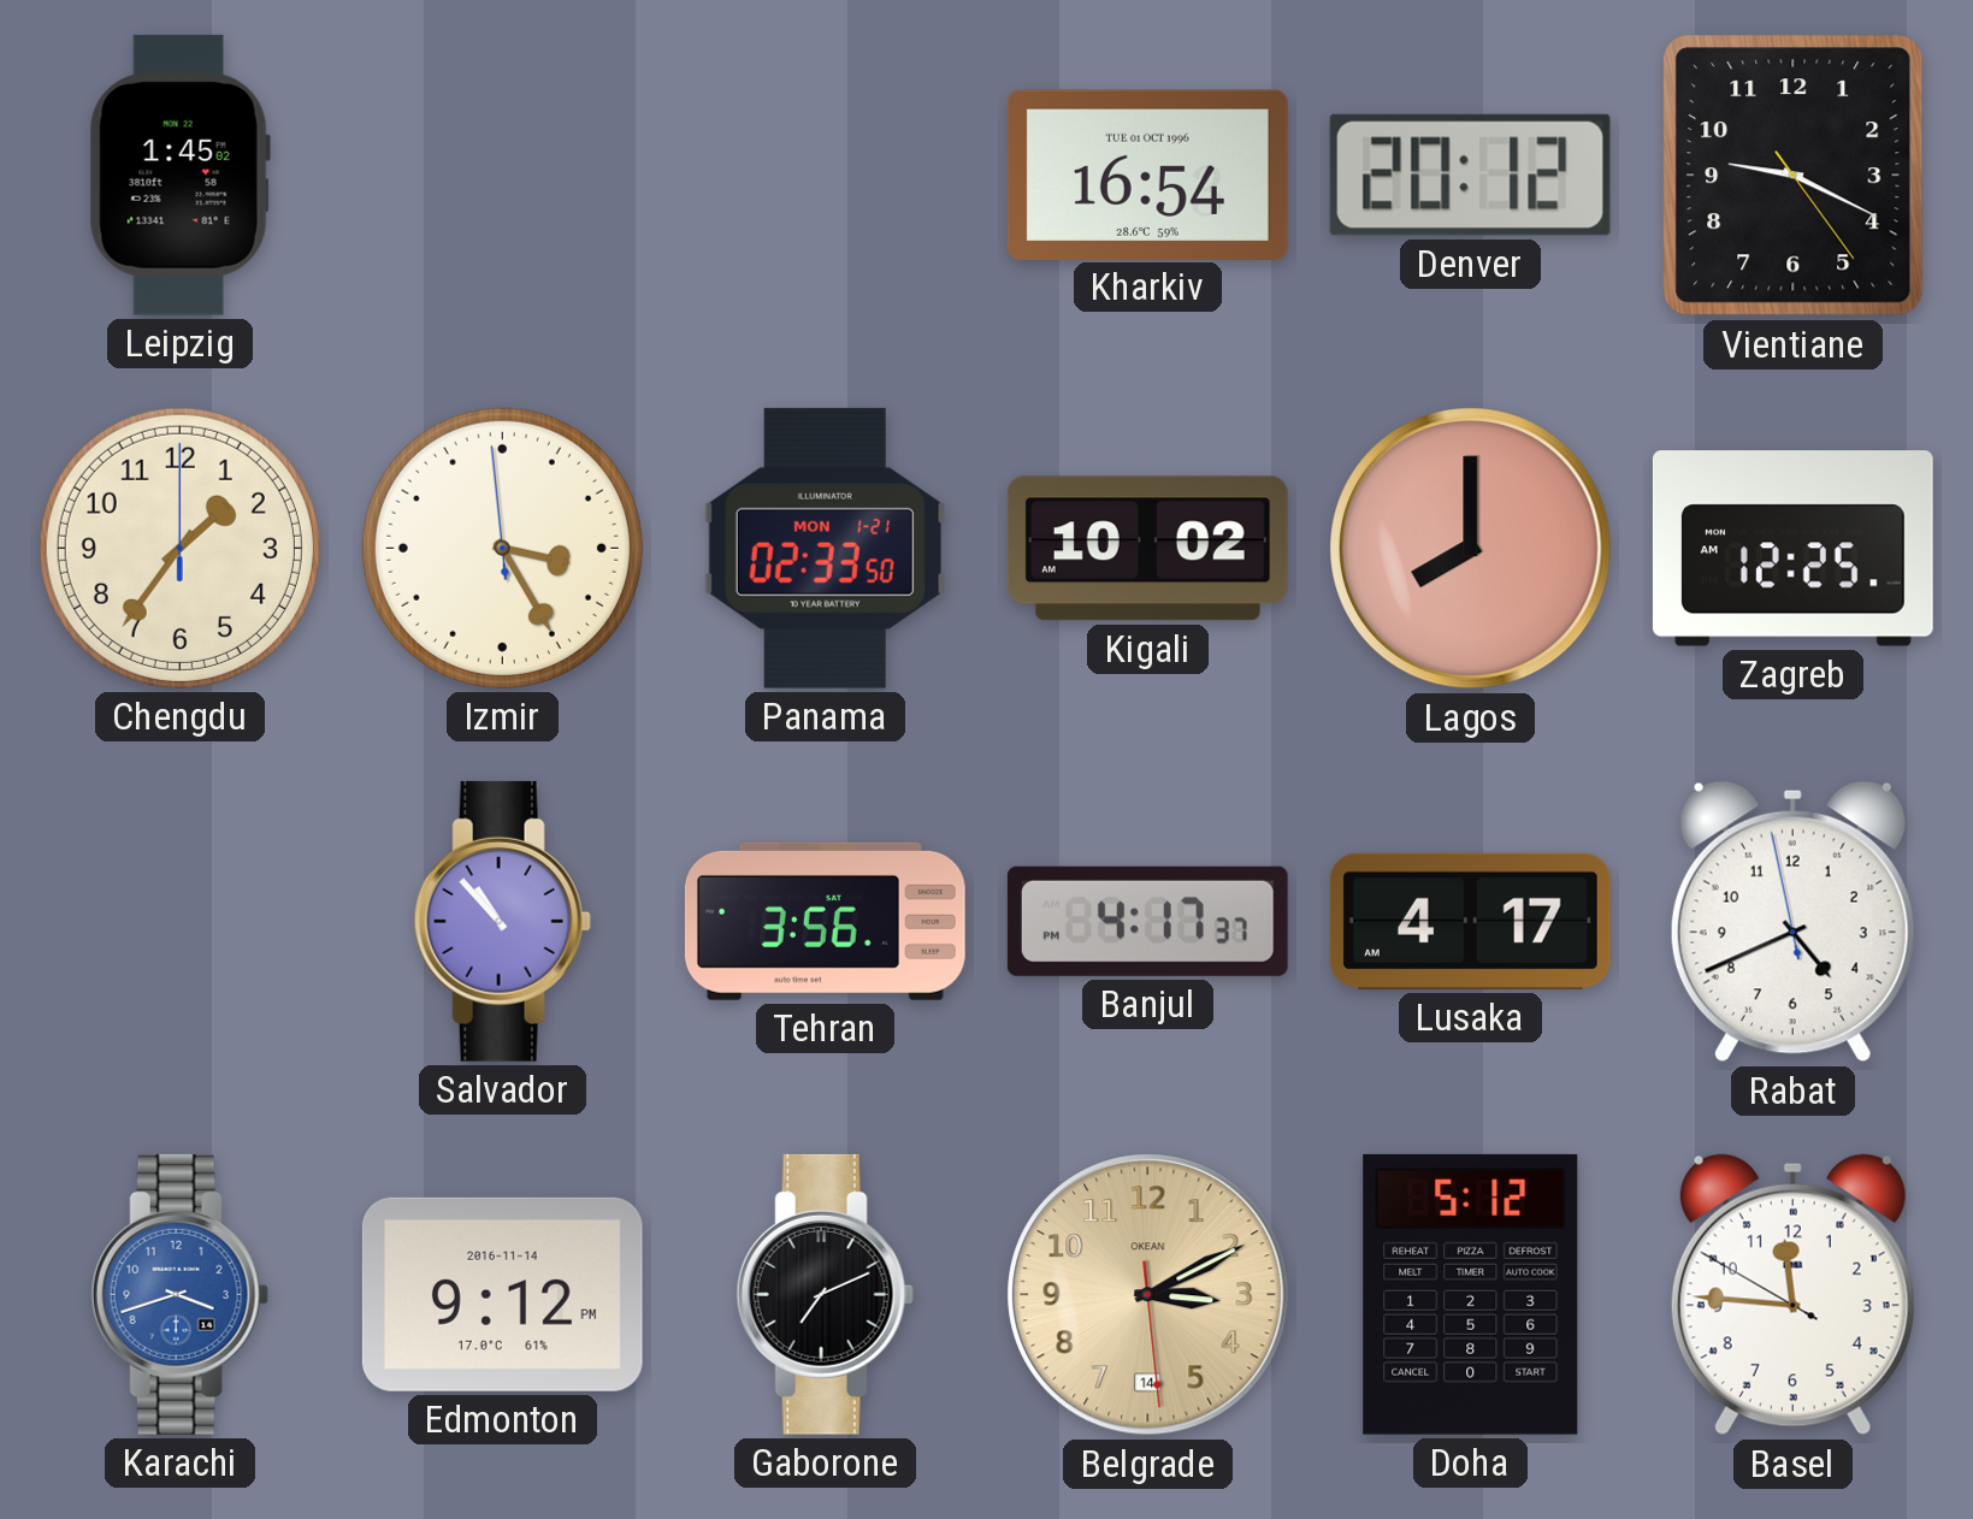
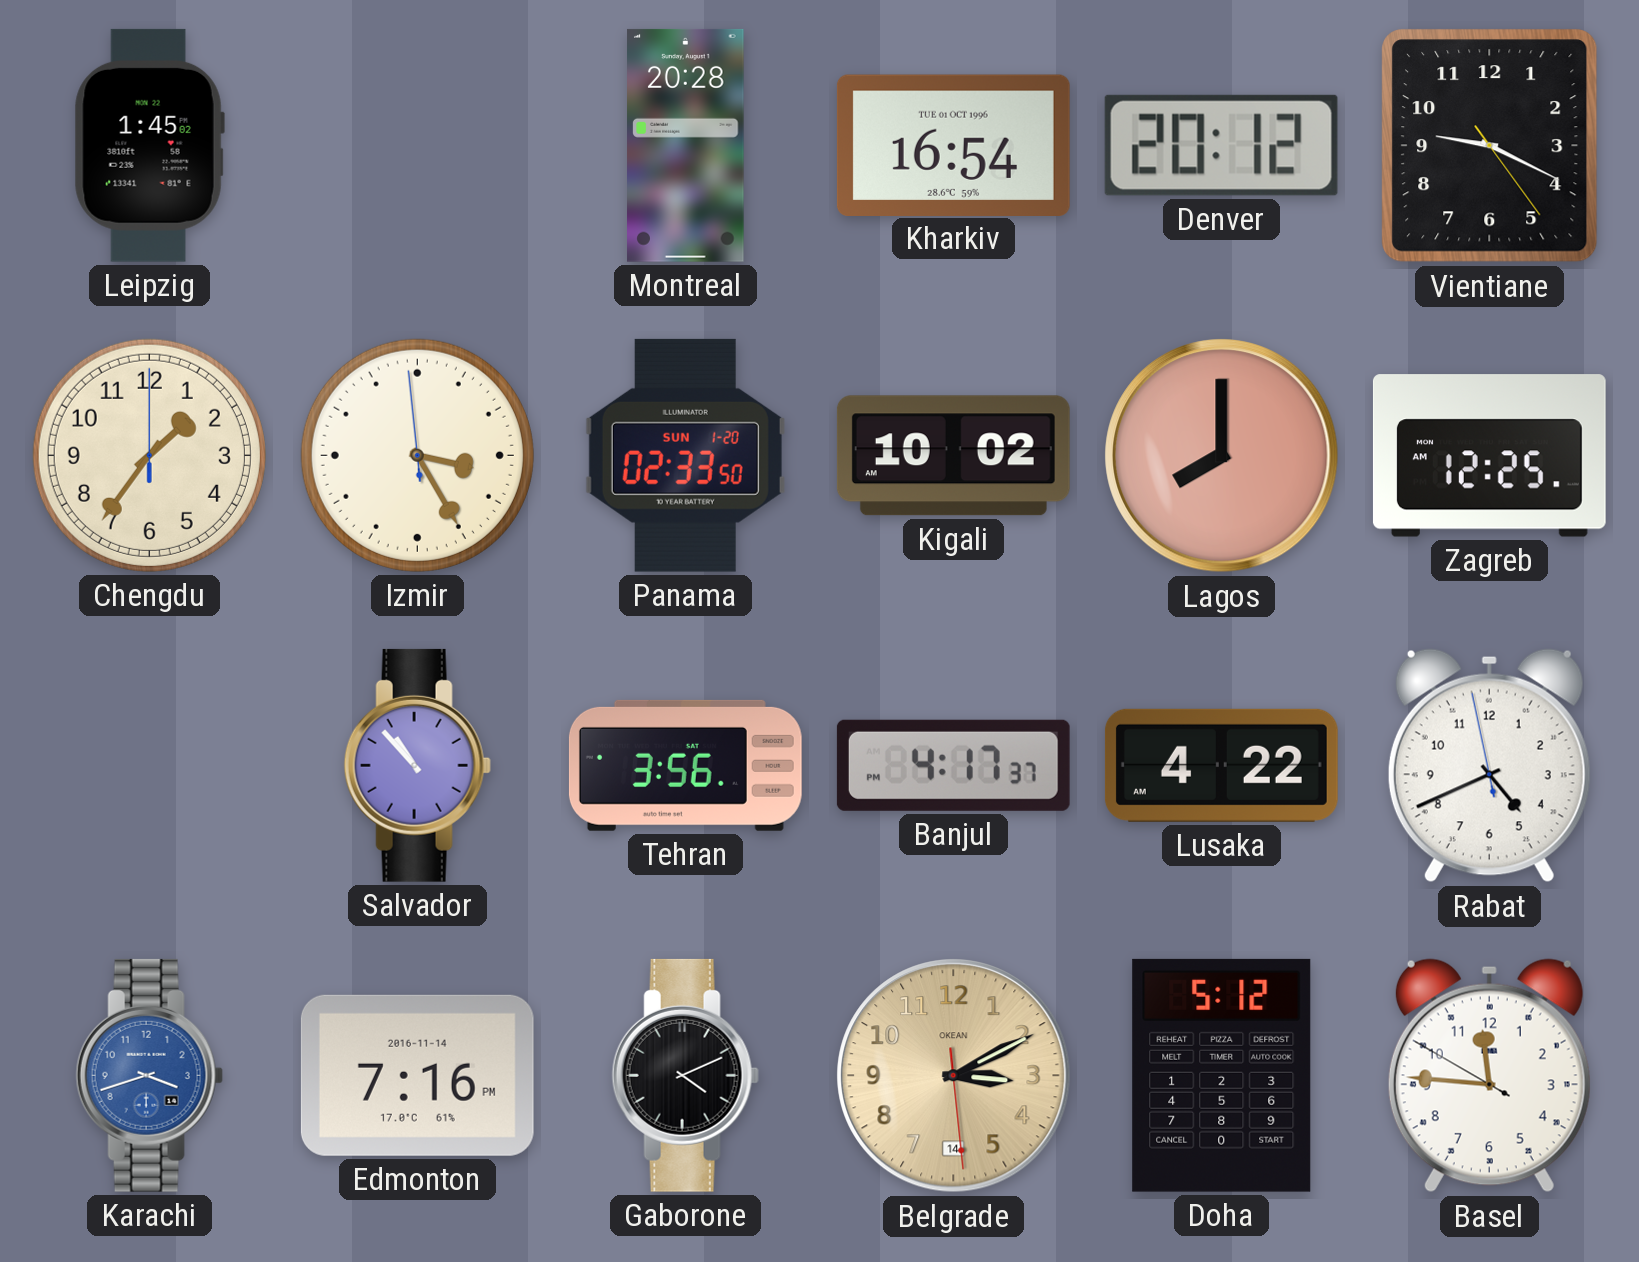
Montreal: none -> 20:28
Panama date: MON 1-21 -> SUN 1-20
Lusaka: 4:17 -> 4:22
Edmonton: 9:12 -> 7:16
Gaborone: 7:11 -> 4:11
